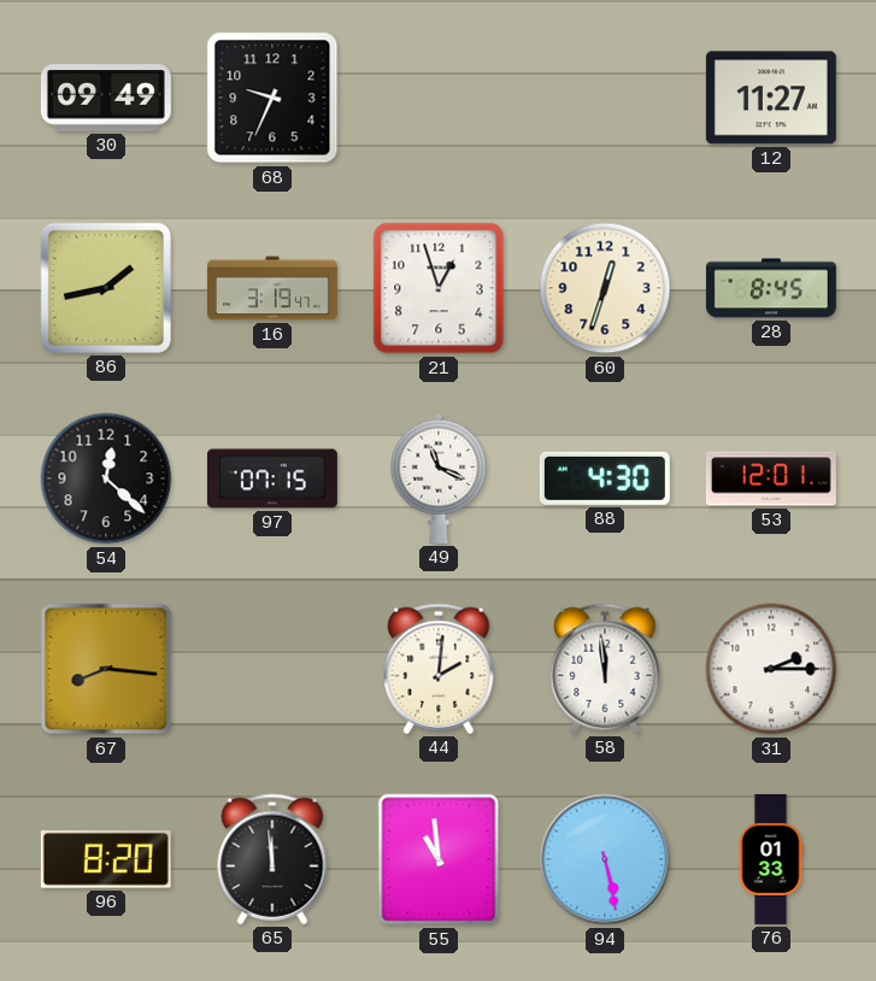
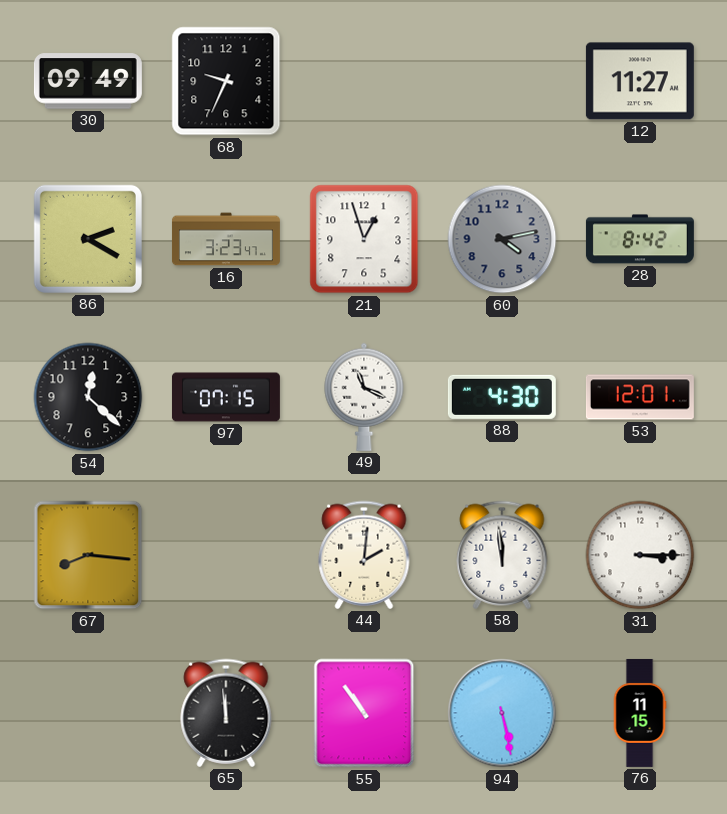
86: 1:43 -> 2:20
16: 3:19 -> 3:23
60: 12:33 -> 4:13
60 dial: cream -> grey
28: 8:45 -> 8:42
31: 2:15 -> 3:15
96: 8:20 -> none
55: 10:59 -> 10:54
76: 01:33 -> 11:15
